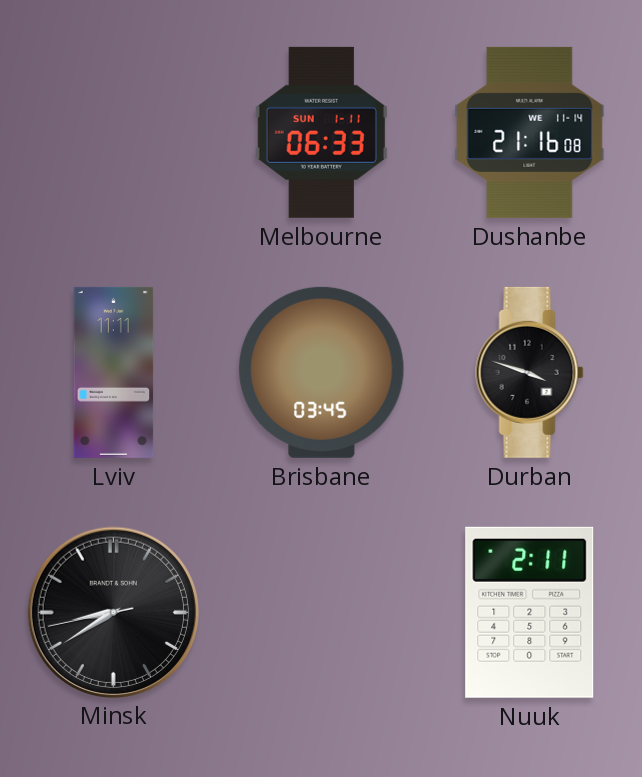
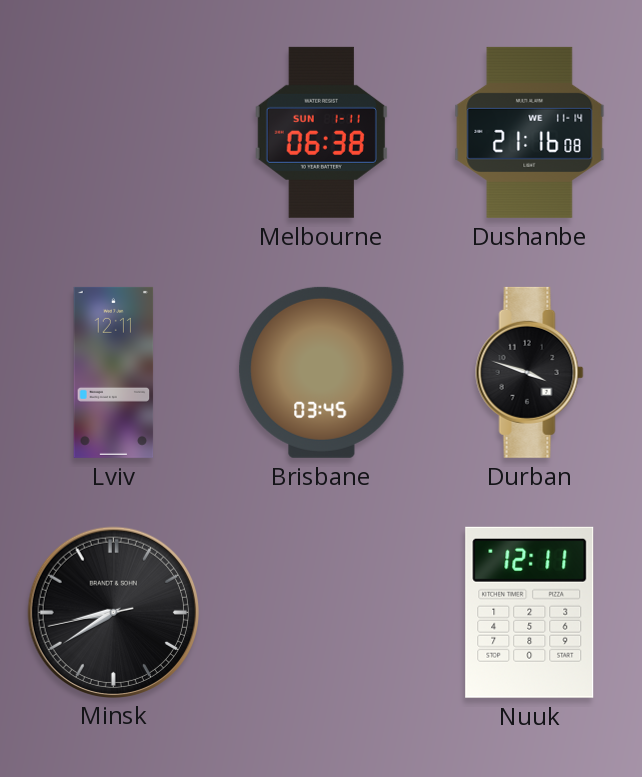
Melbourne: 06:33 -> 06:38
Lviv: 11:11 -> 12:11
Nuuk: 2:11 -> 12:11
